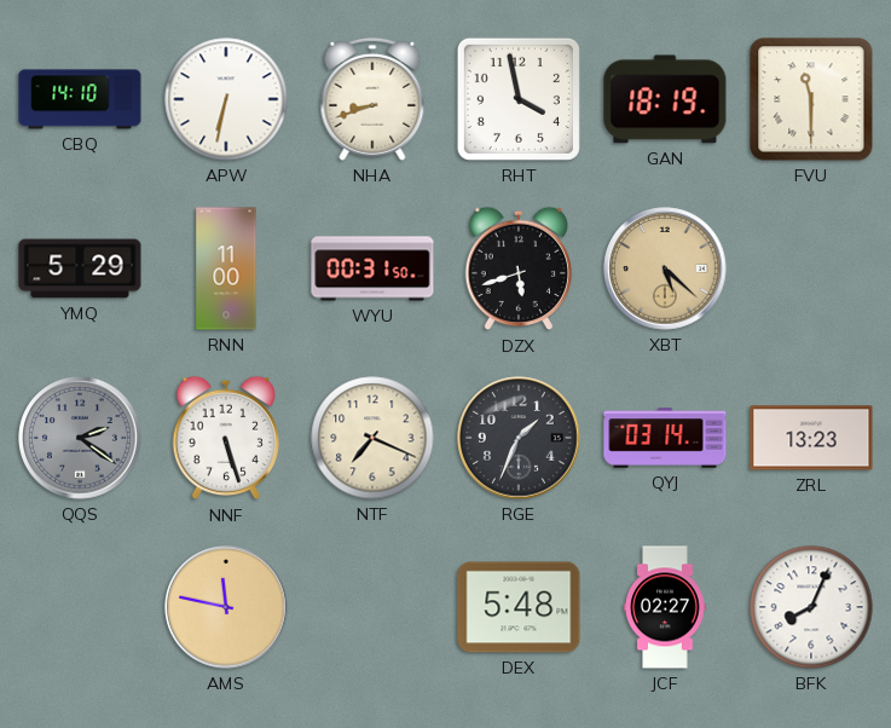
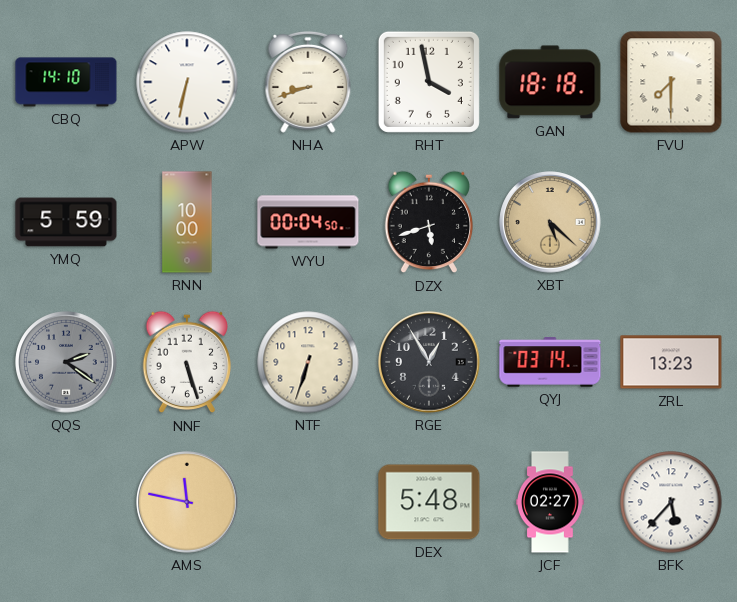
GAN: 18:19 -> 18:18
FVU: 11:30 -> 7:30
YMQ: 5:29 -> 5:59
RNN: 11:00 -> 10:00
WYU: 00:31 -> 00:04
NTF: 7:19 -> 6:33
RGE: 1:34 -> 12:55
BFK: 8:04 -> 5:37
